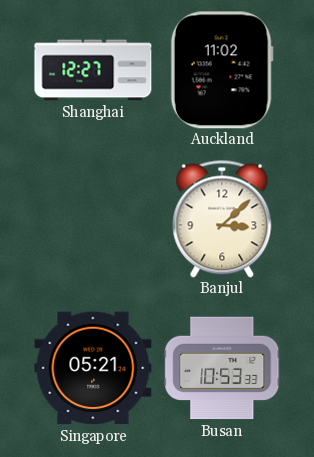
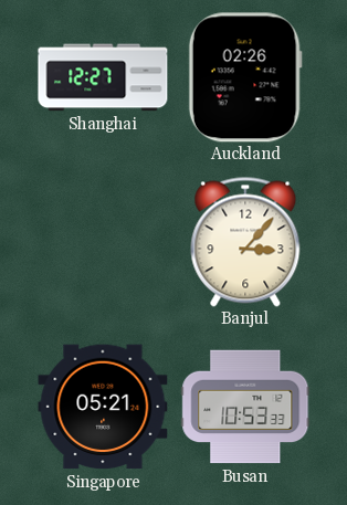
Auckland: 11:02 -> 02:26
Banjul: 3:08 -> 3:07
